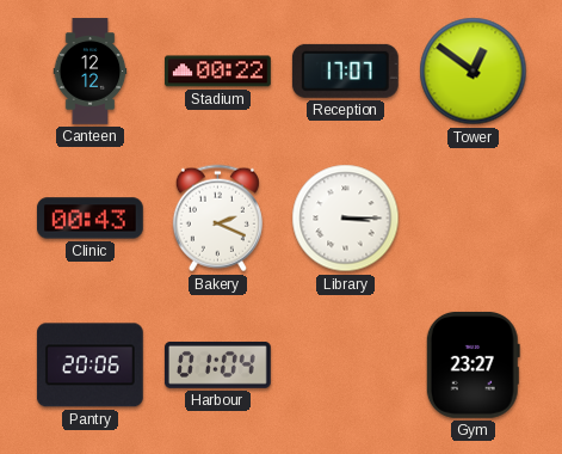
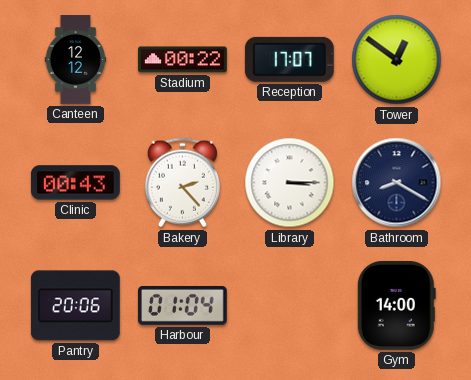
Bakery: 2:19 -> 2:23
Bathroom: none -> 8:20
Gym: 23:27 -> 14:00
